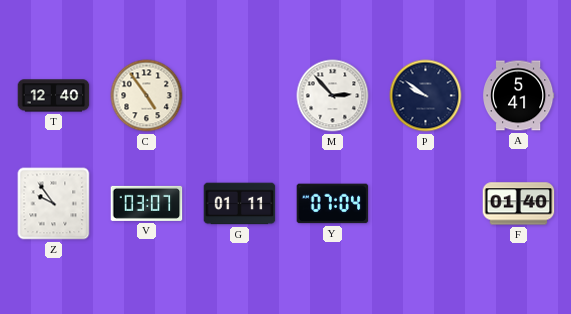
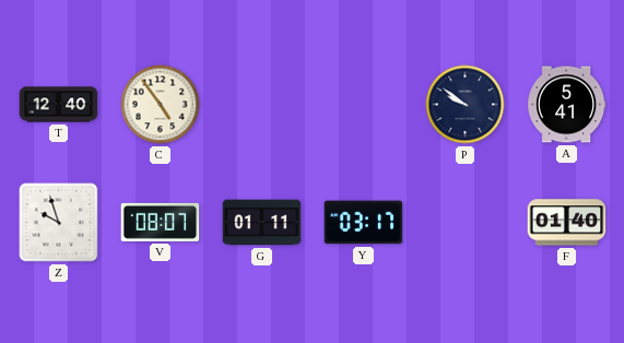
M: 2:53 -> none
Z: 9:54 -> 9:57
V: 03:07 -> 08:07
Y: 07:04 -> 03:17
